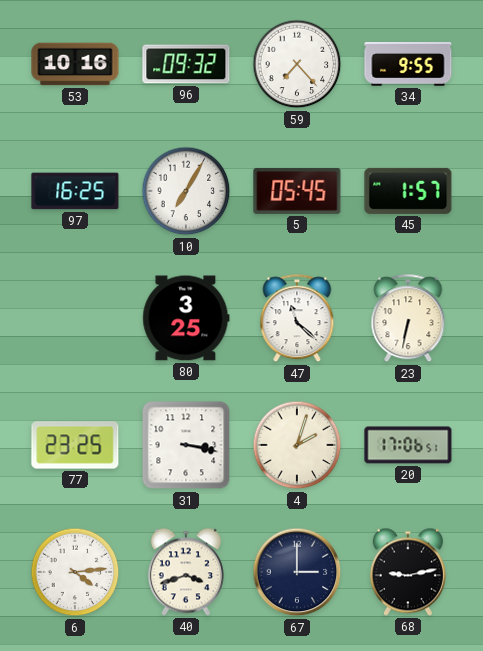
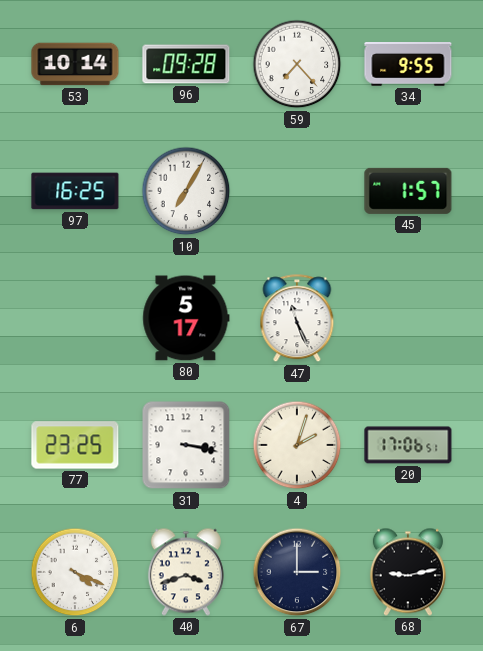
53: 10:16 -> 10:14
96: 09:32 -> 09:28
5: 05:45 -> none
80: 3:25 -> 5:17
47: 11:22 -> 11:26
23: 6:32 -> none
6: 4:14 -> 4:19
